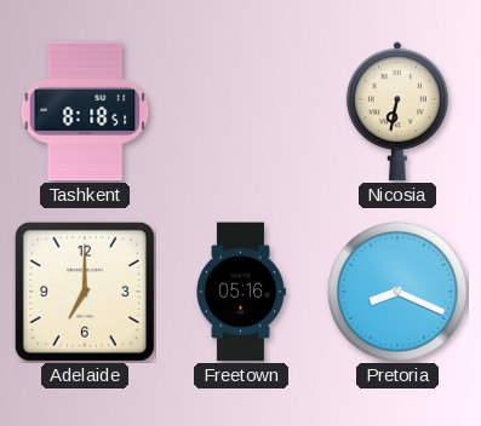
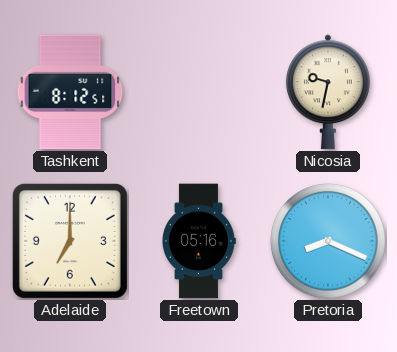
Tashkent: 8:18 -> 8:12
Nicosia: 6:32 -> 9:32
